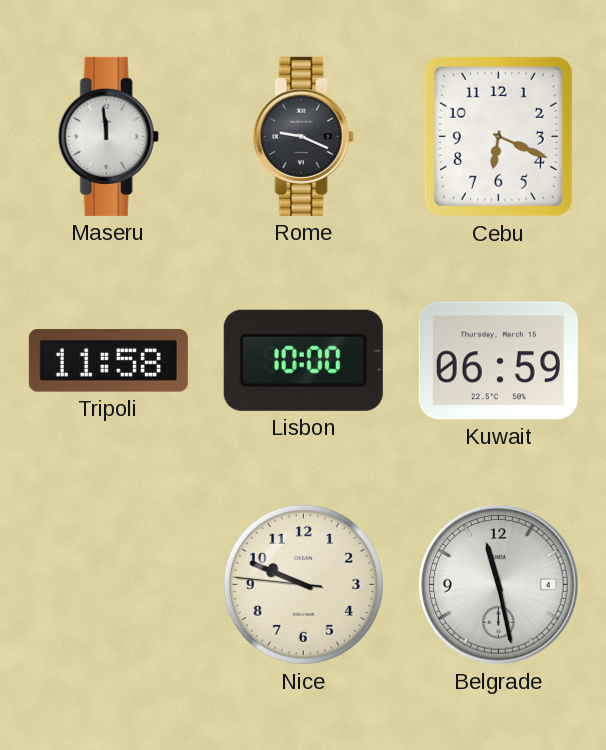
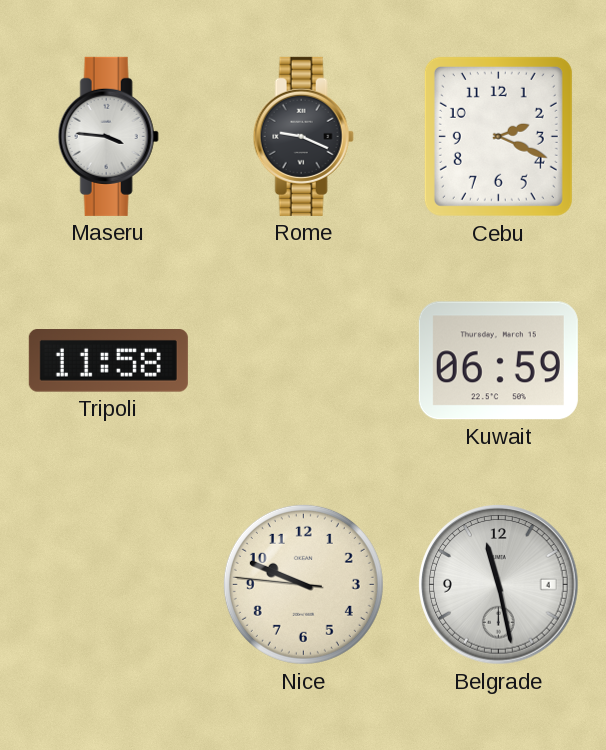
Maseru: 11:59 -> 3:46
Cebu: 6:19 -> 2:19
Lisbon: 10:00 -> none
